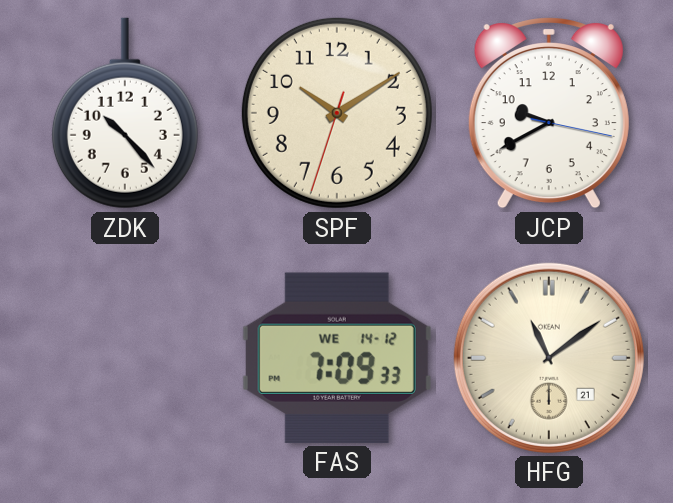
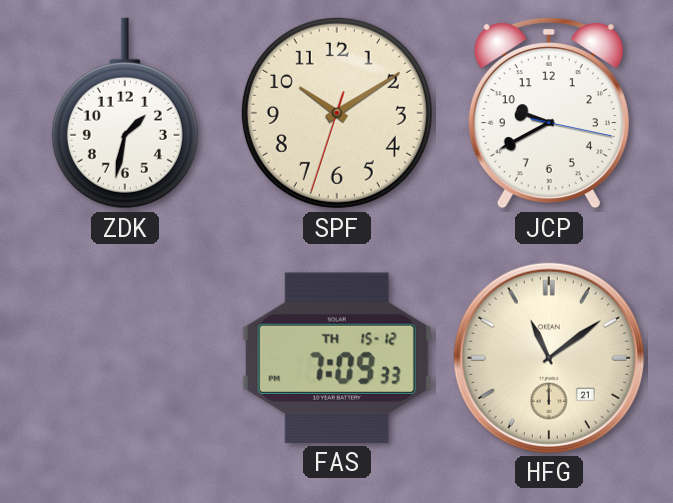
ZDK: 10:23 -> 1:32
FAS date: WE 14-12 -> TH 15-12
